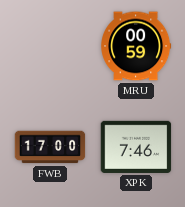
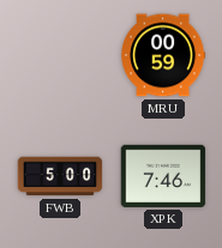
FWB: 17:00 -> 5:00
